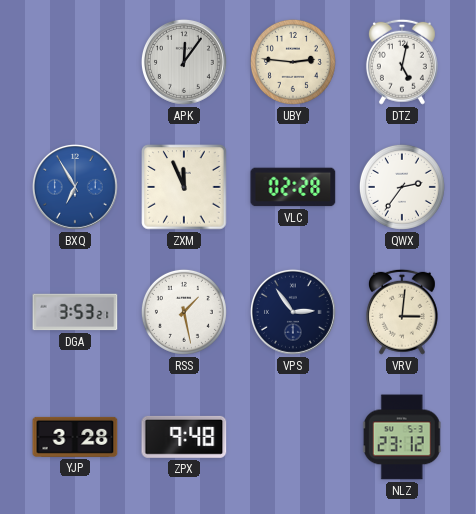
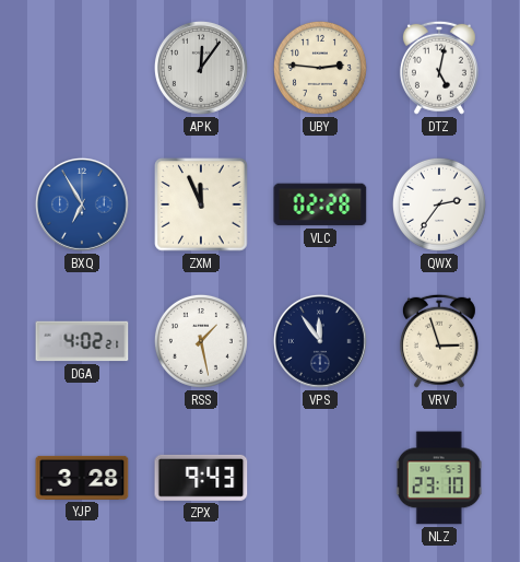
DGA: 3:53 -> 4:02
VPS: 2:54 -> 11:54
VRV: 3:01 -> 2:57
ZPX: 9:48 -> 9:43
NLZ: 23:12 -> 23:10
